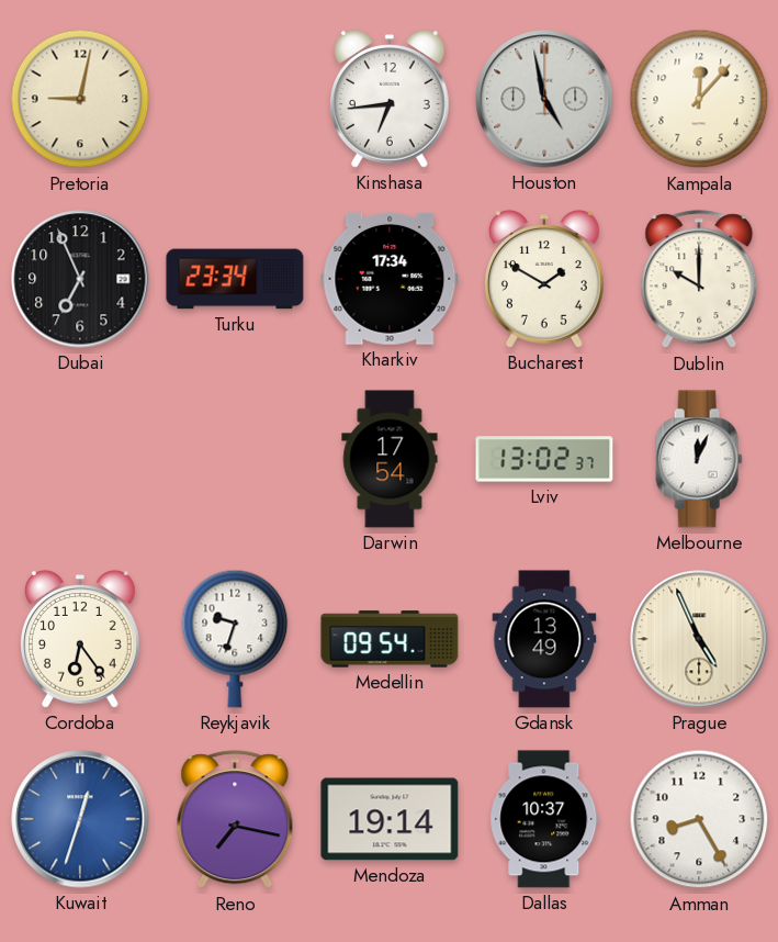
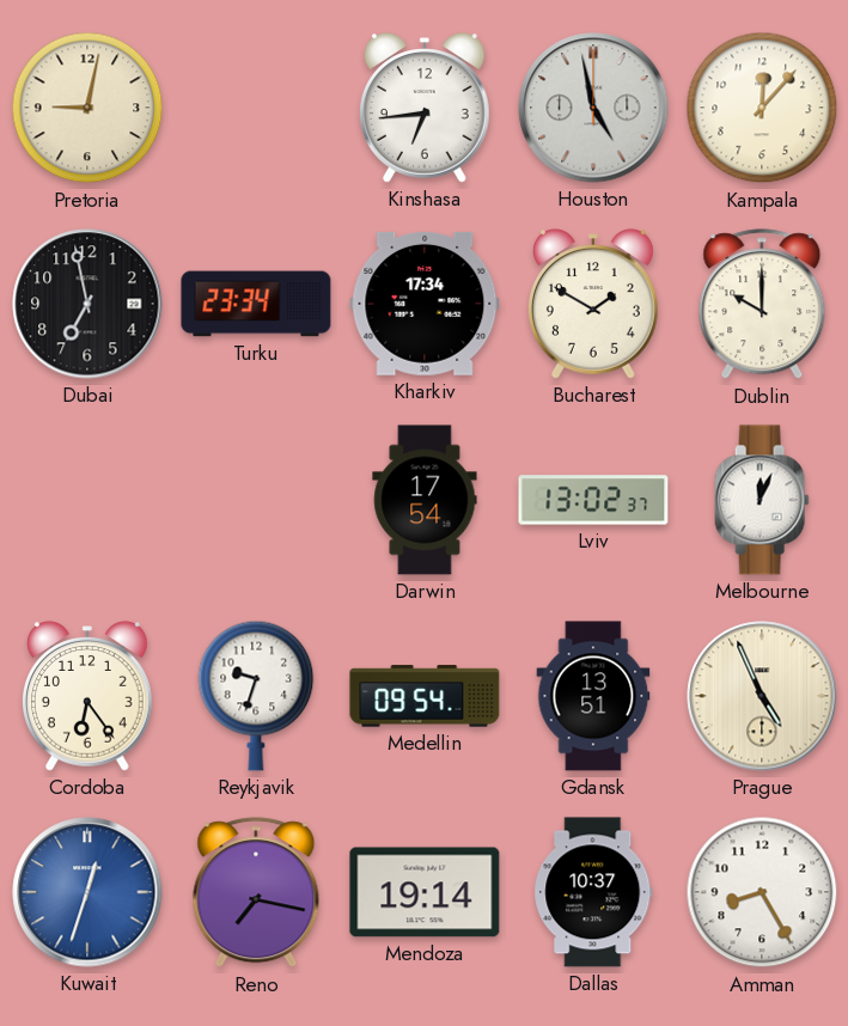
Dubai: 6:56 -> 6:58
Gdansk: 13:49 -> 13:51
